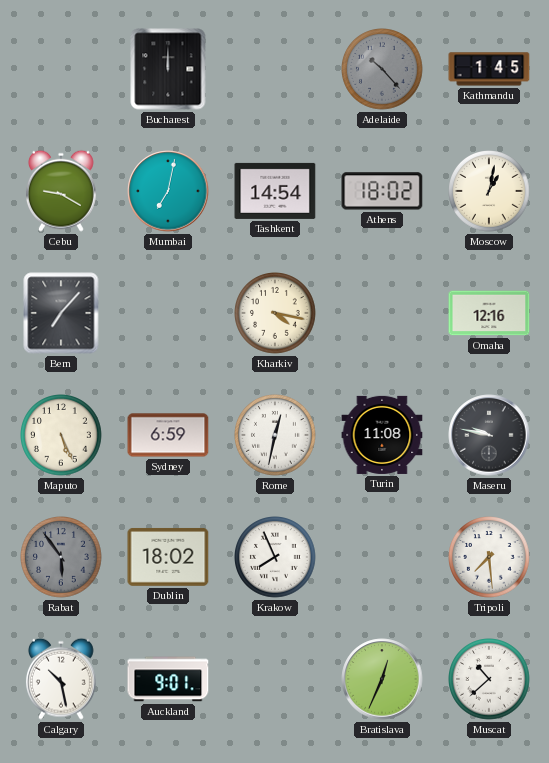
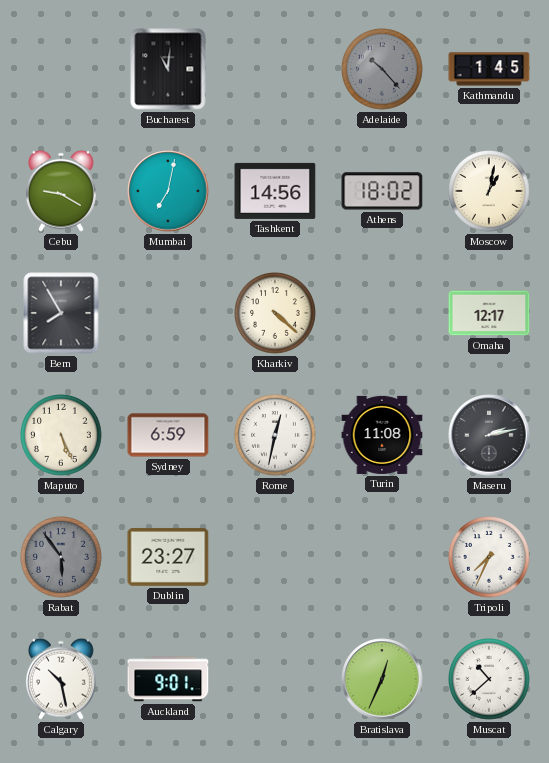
Bucharest: 12:00 -> 11:01
Tashkent: 14:54 -> 14:56
Bern: 7:07 -> 7:55
Kharkiv: 4:17 -> 4:22
Omaha: 12:16 -> 12:17
Maseru: 9:47 -> 2:13
Dublin: 18:02 -> 23:27
Krakow: 7:56 -> none
Tripoli: 7:29 -> 7:34
